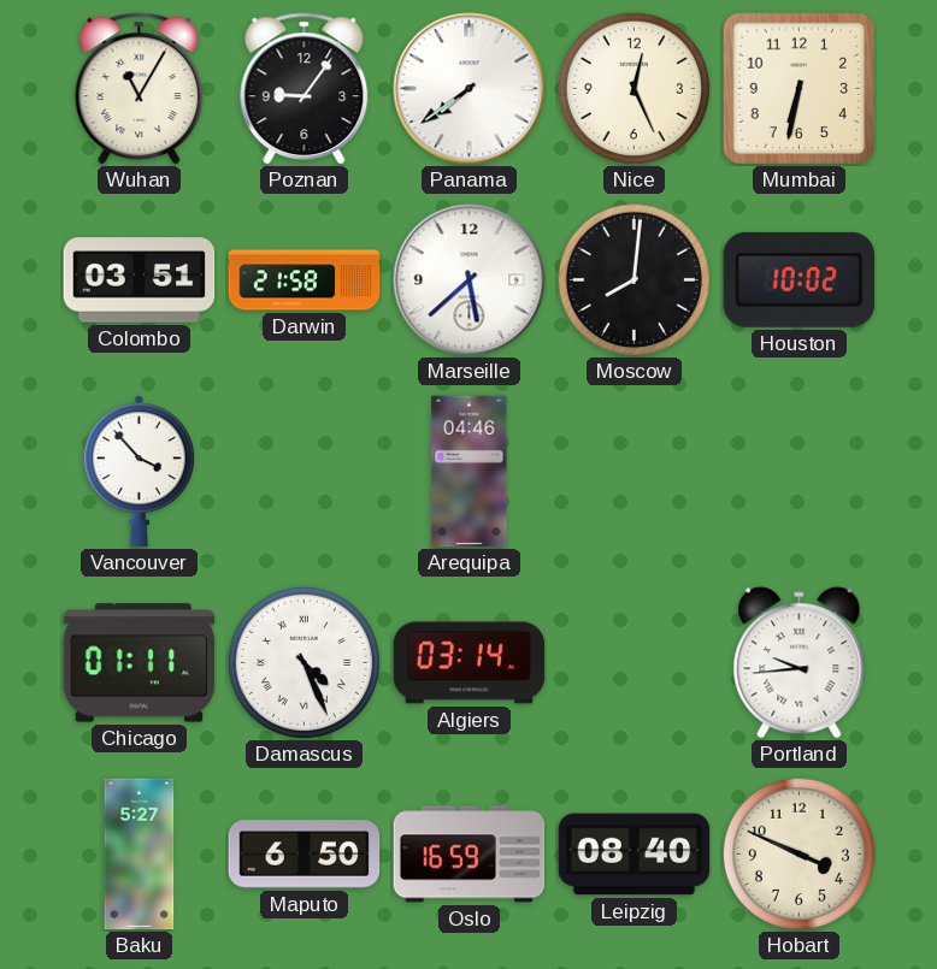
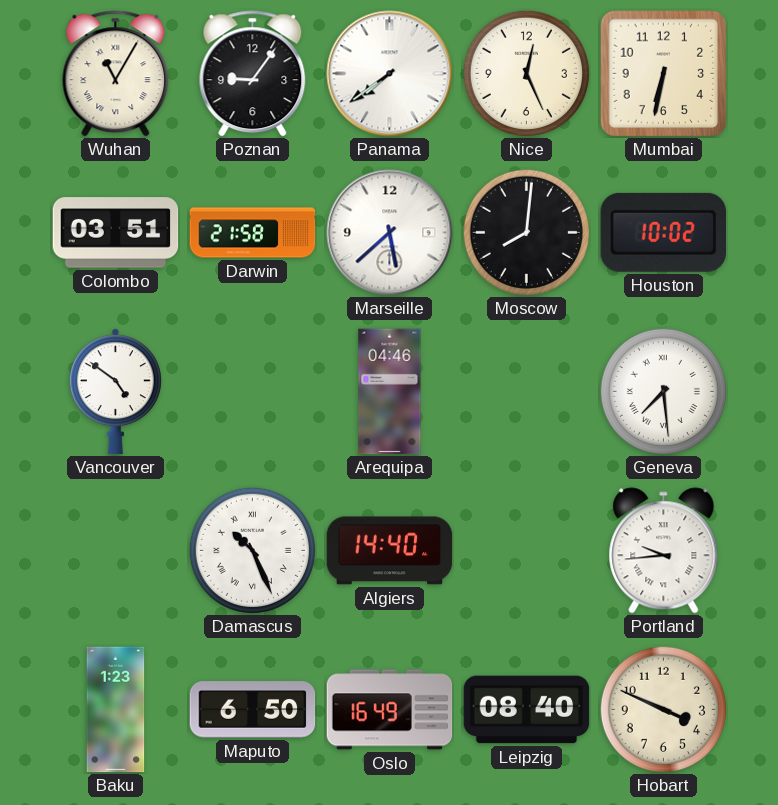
Vancouver: 3:53 -> 4:51
Geneva: none -> 7:29
Chicago: 01:11 -> none
Damascus: 4:26 -> 10:26
Algiers: 03:14 -> 14:40
Baku: 5:27 -> 1:23
Oslo: 16:59 -> 16:49
